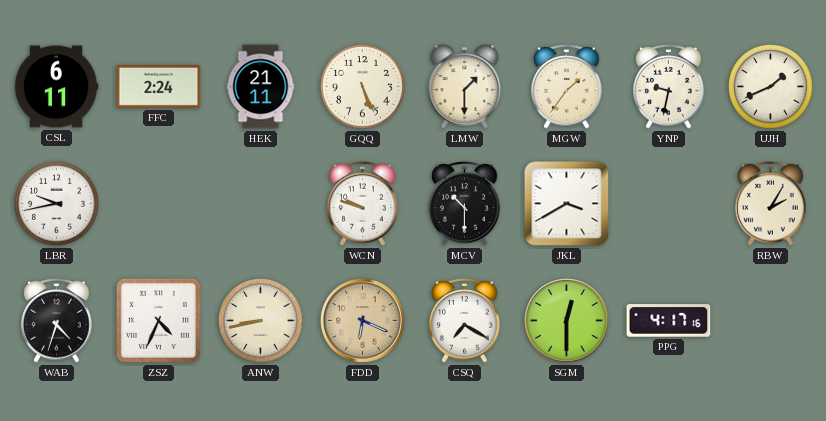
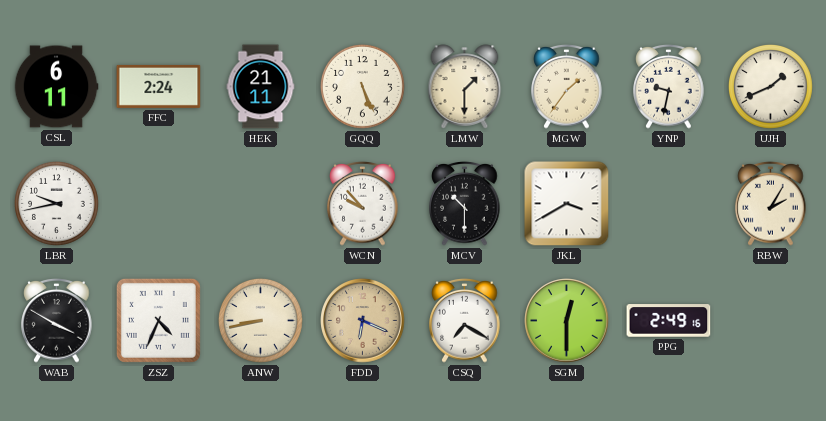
WCN: 9:48 -> 9:53
WAB: 4:33 -> 3:50
PPG: 4:17 -> 2:49
